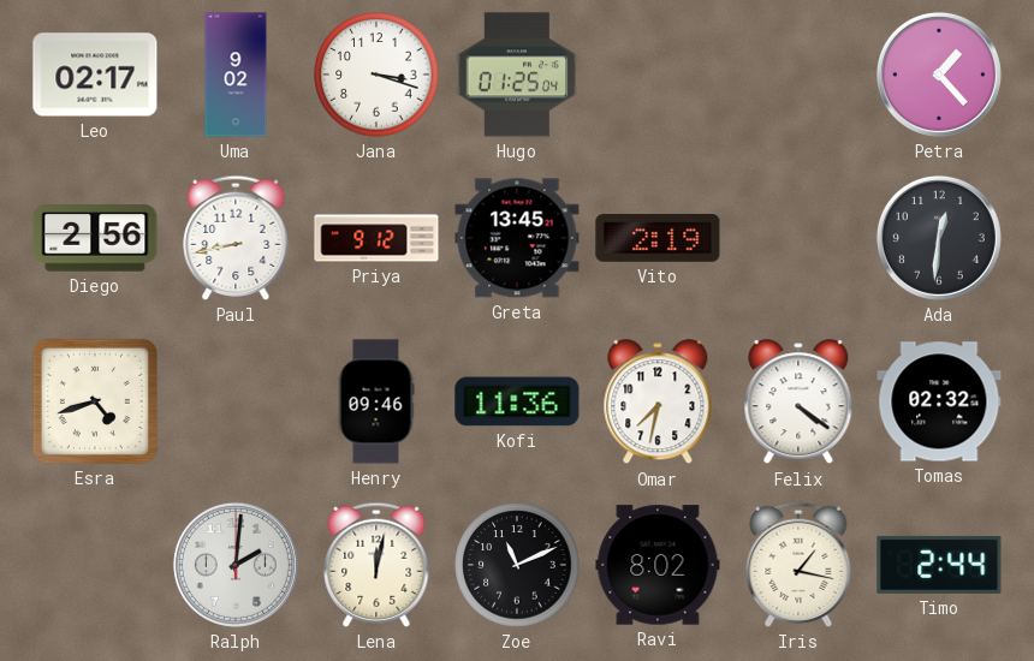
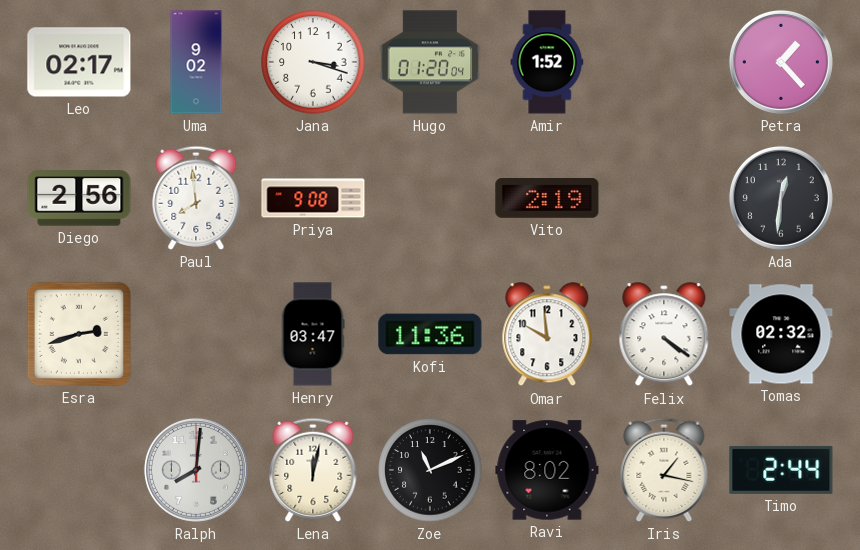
Hugo: 01:25 -> 01:20
Amir: none -> 1:52
Paul: 8:43 -> 7:59
Priya: 9:12 -> 9:08
Greta: 13:45 -> none
Esra: 4:42 -> 2:42
Henry: 09:46 -> 03:47
Omar: 7:32 -> 9:59
Ralph: 2:01 -> 8:01
